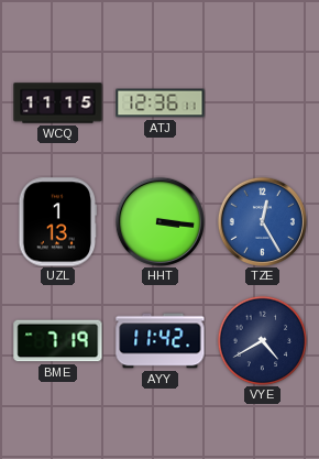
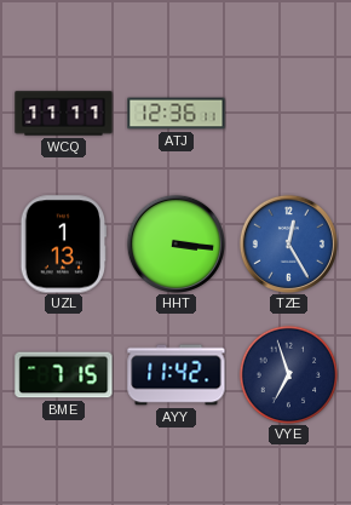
WCQ: 11:15 -> 11:11
BME: 7:19 -> 7:15
VYE: 4:40 -> 6:57
